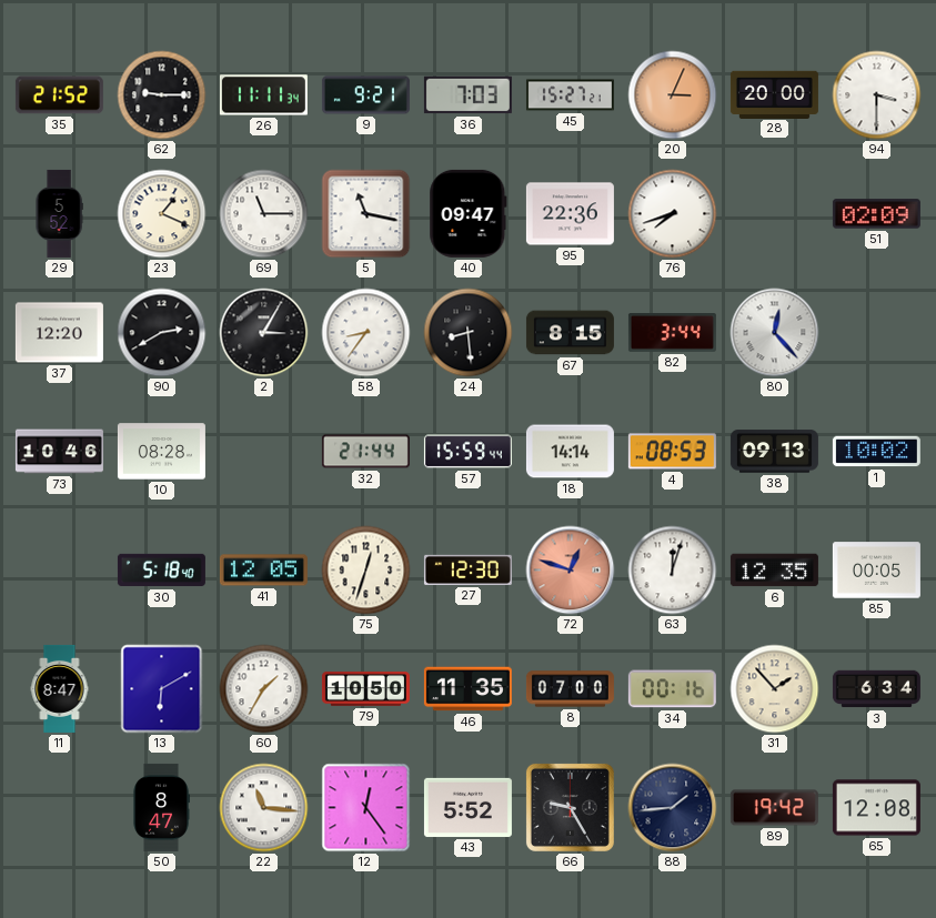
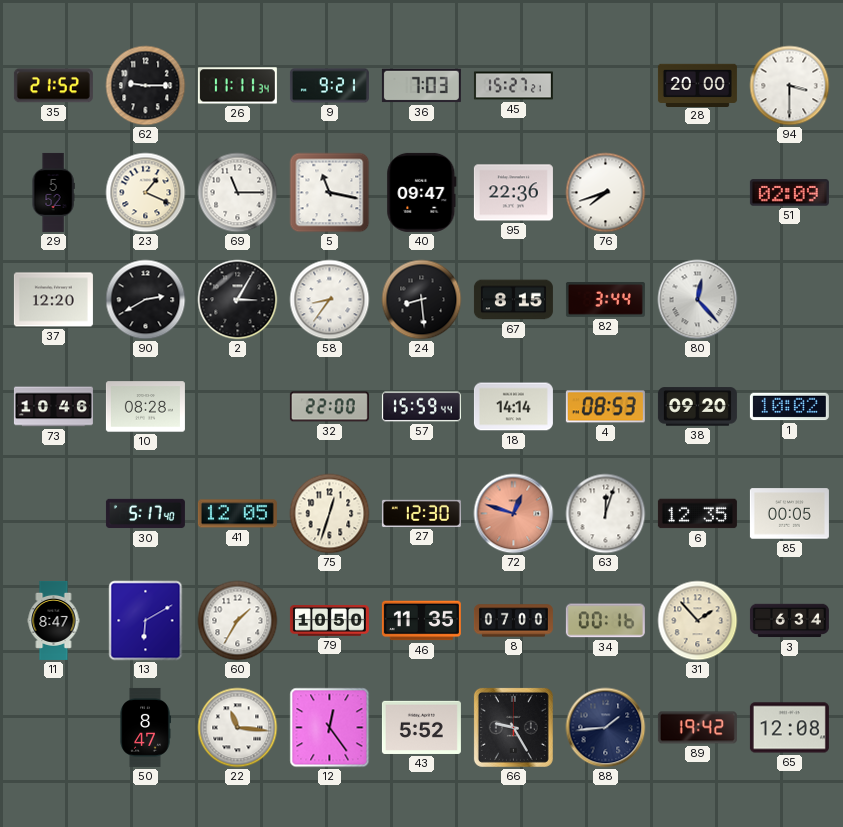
20: 3:04 -> none
32: 21:44 -> 22:00
38: 09:13 -> 09:20
30: 5:18 -> 5:17
